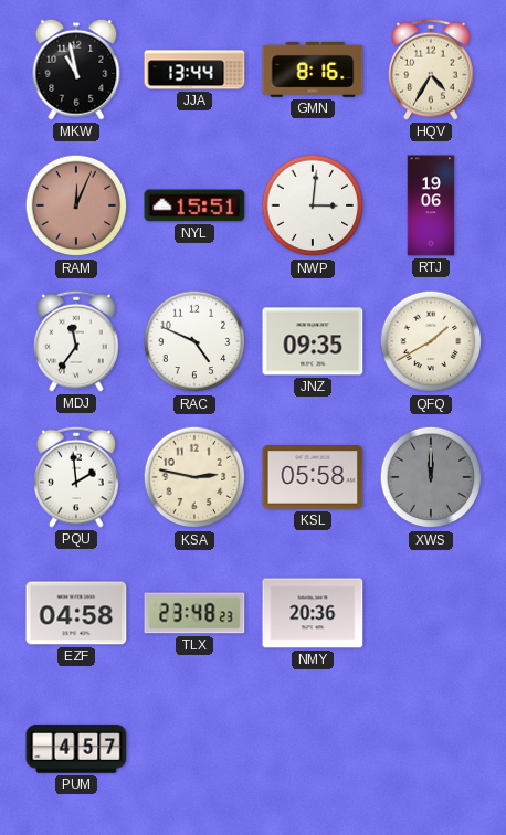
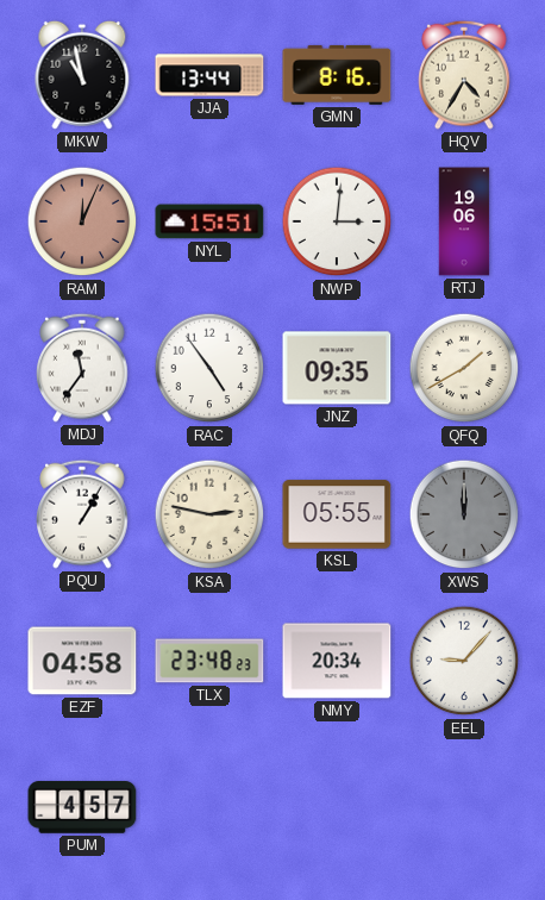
RAC: 4:49 -> 4:54
PQU: 1:59 -> 1:05
KSL: 05:58 -> 05:55
NMY: 20:36 -> 20:34
EEL: none -> 9:07
